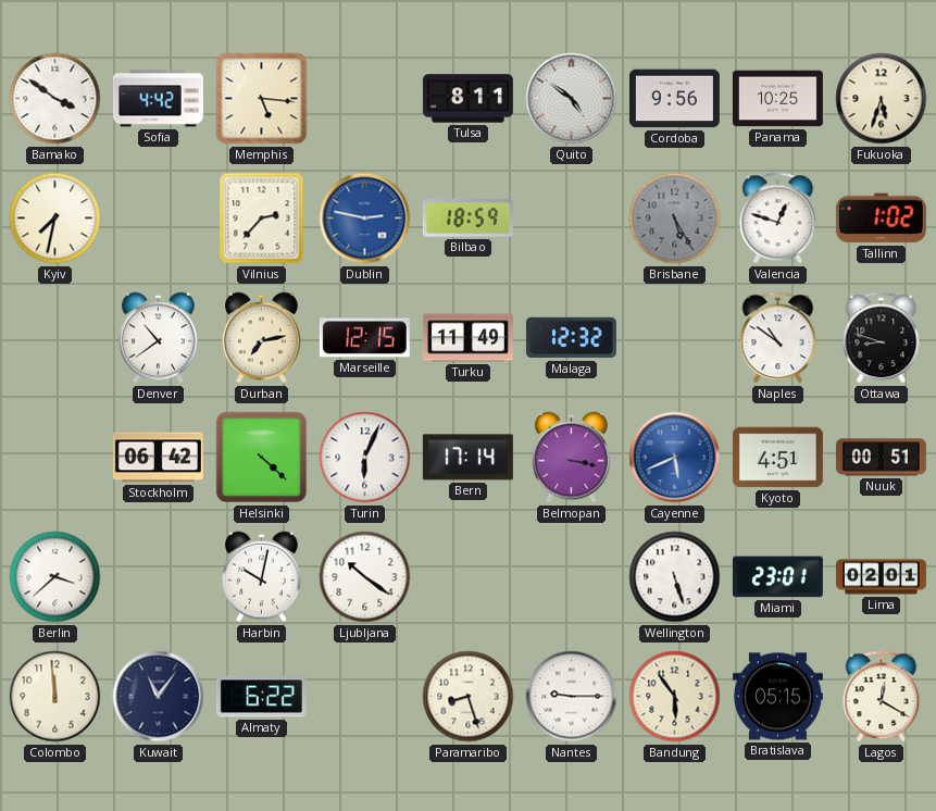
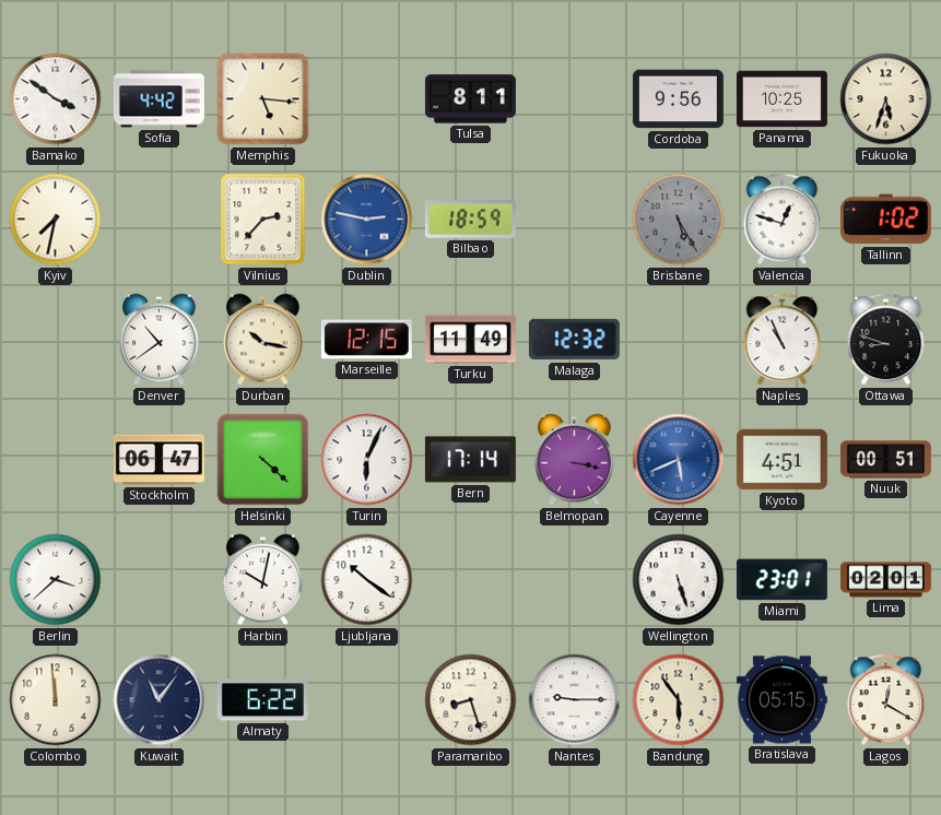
Quito: 4:51 -> none
Durban: 7:13 -> 10:17
Naples: 10:51 -> 10:56
Stockholm: 06:42 -> 06:47
